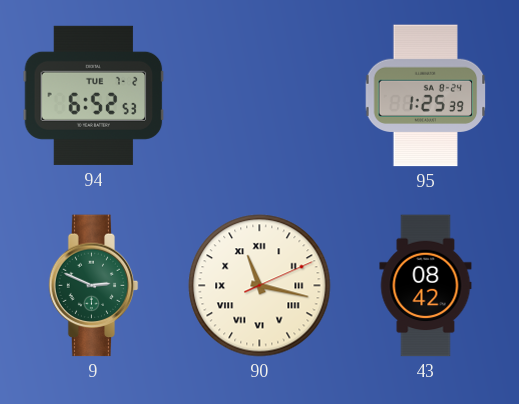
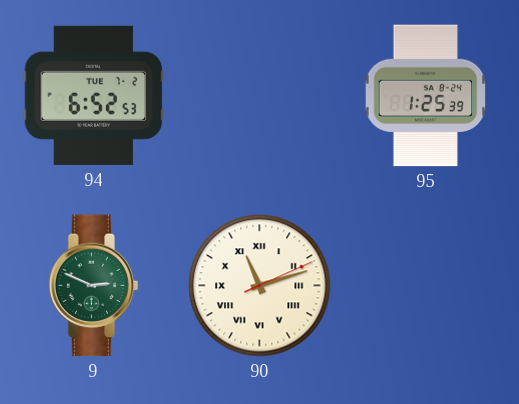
90: 11:17 -> 11:12
43: 08:42 -> none
